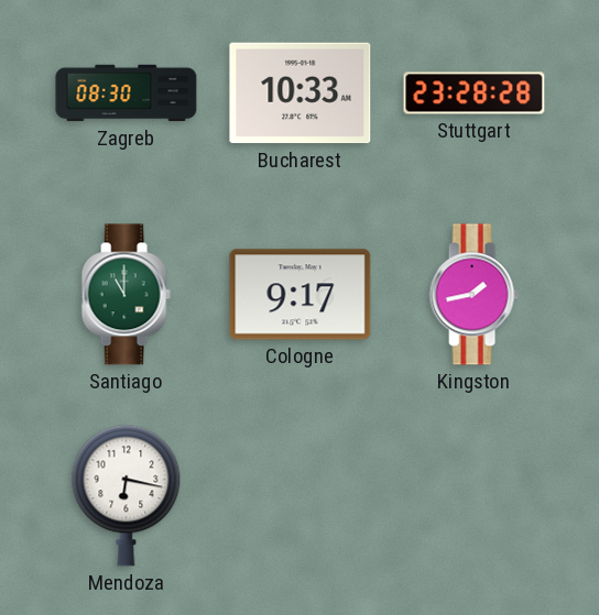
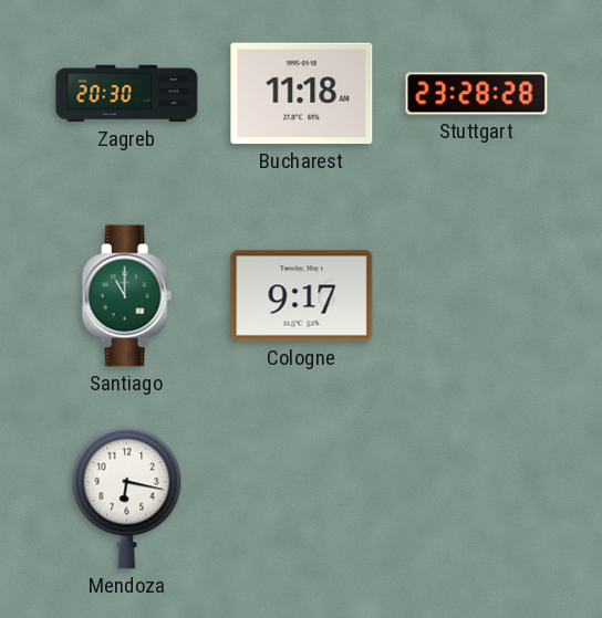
Zagreb: 08:30 -> 20:30
Bucharest: 10:33 -> 11:18
Kingston: 1:43 -> none
